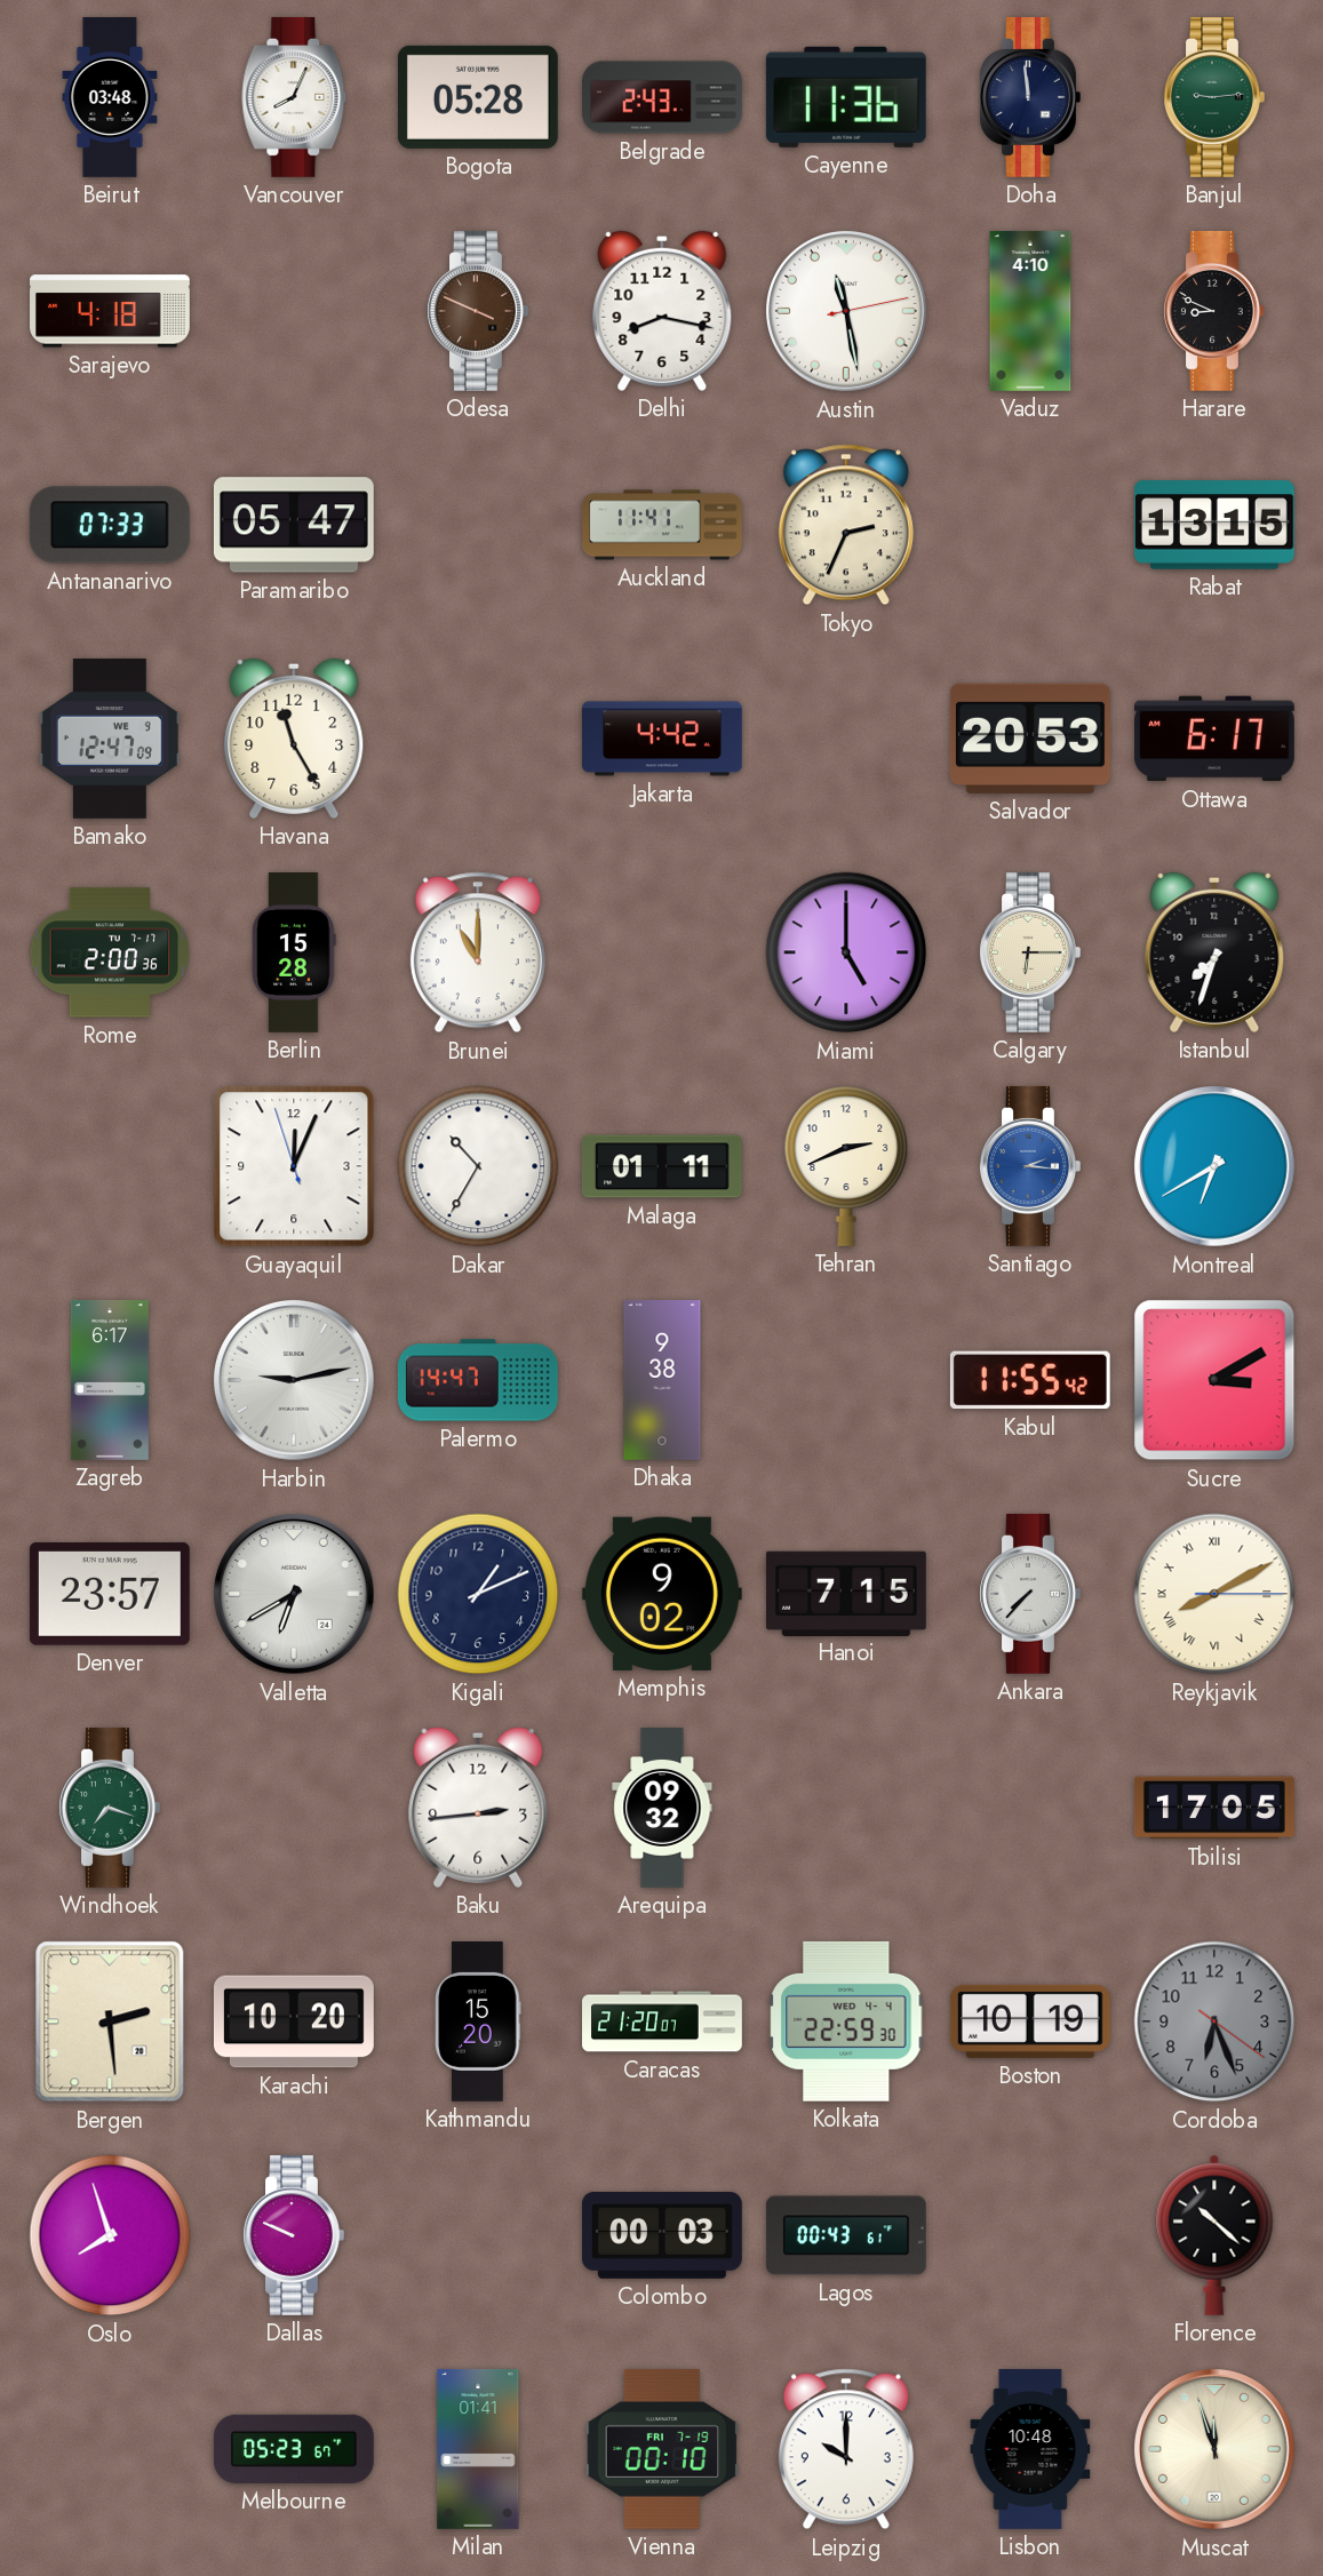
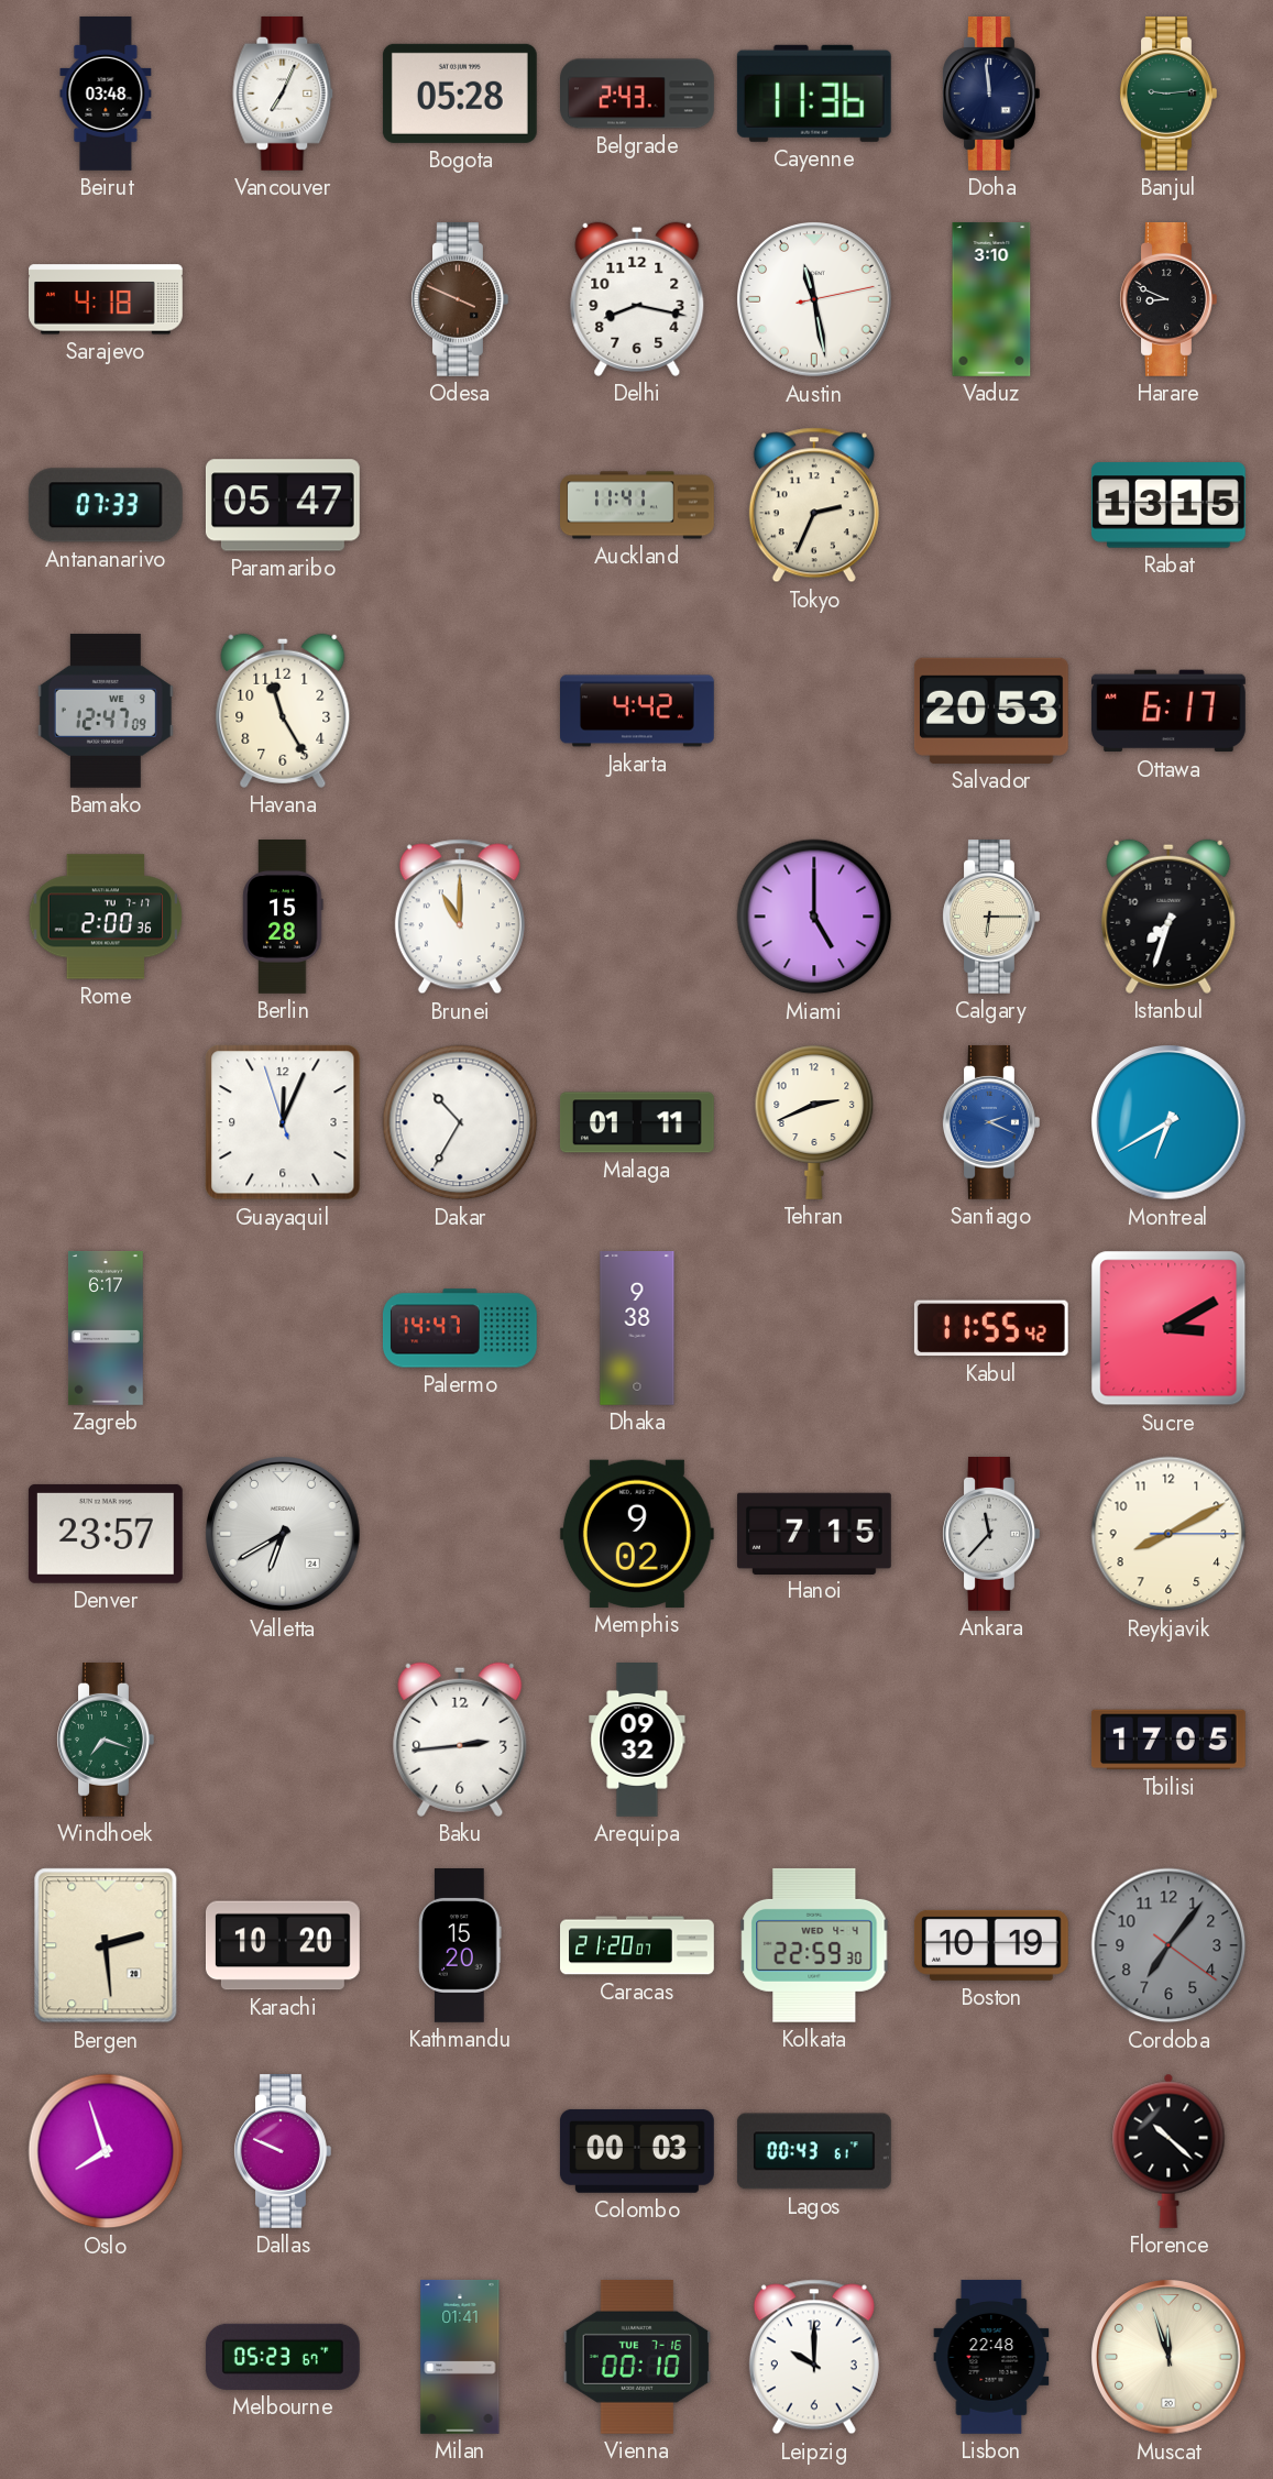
Vancouver: 8:04 -> 7:04
Vaduz: 4:10 -> 3:10
Santiago: 2:16 -> 2:19
Harbin: 9:13 -> none
Kigali: 1:11 -> none
Ankara: 7:37 -> 11:37
Reykjavik numerals: Roman -> Arabic
Cordoba: 6:26 -> 7:06
Vienna date: FRI 7-19 -> TUE 7-16
Lisbon: 10:48 -> 22:48
